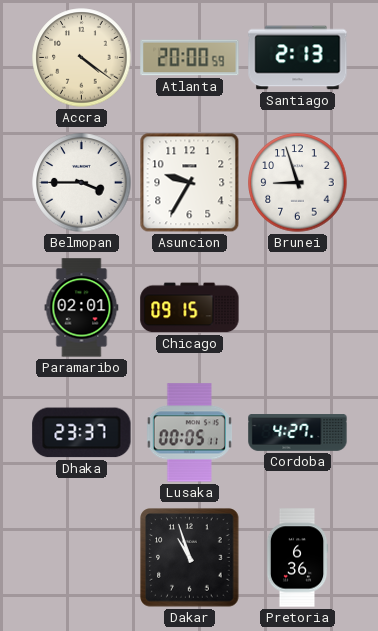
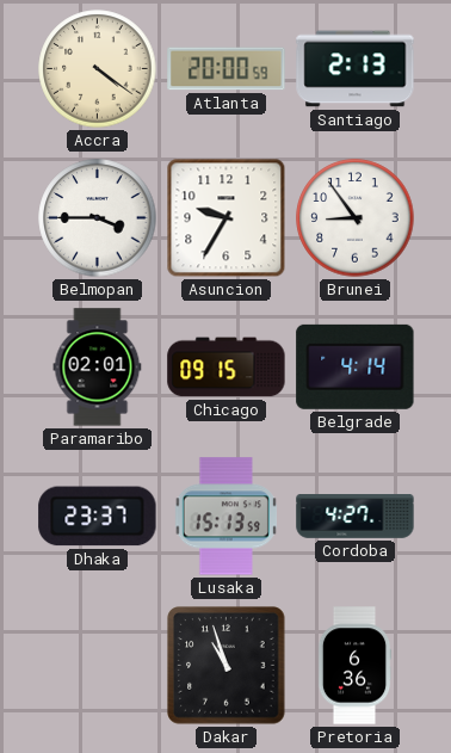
Brunei: 8:57 -> 8:54
Belgrade: none -> 4:14
Lusaka: 00:05 -> 15:13
